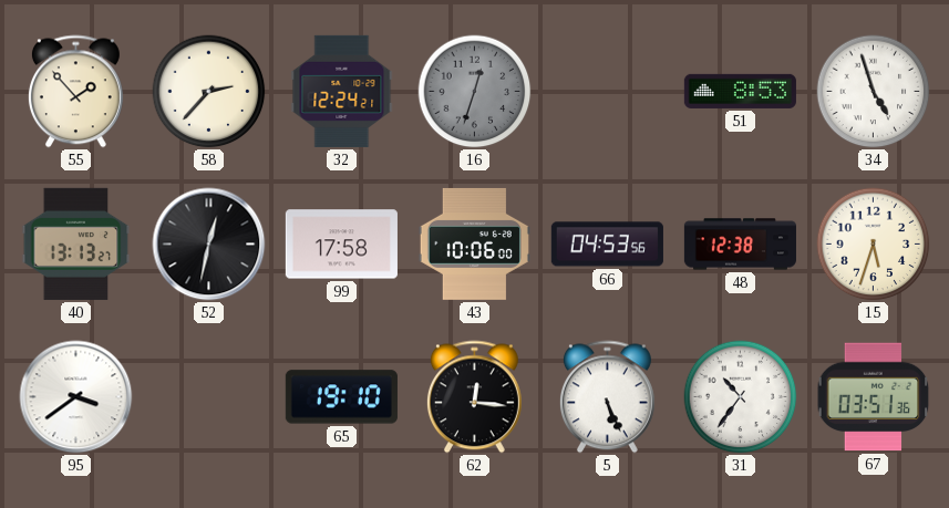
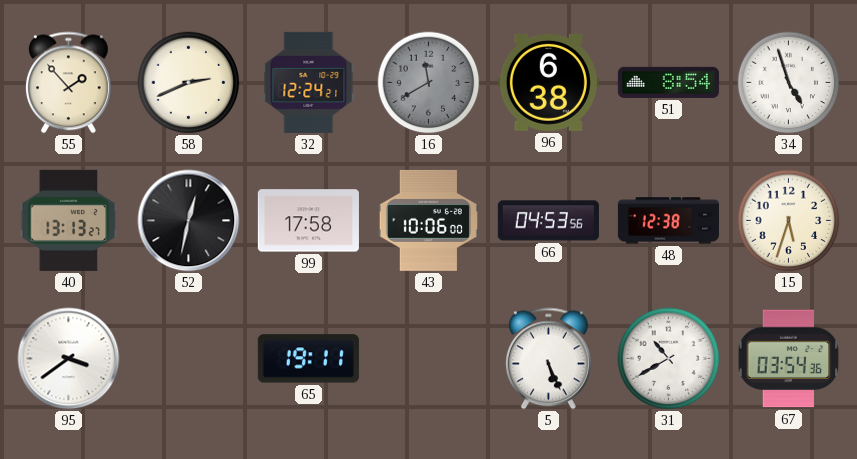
58: 2:37 -> 2:41
16: 12:33 -> 11:40
96: none -> 6:38
51: 8:53 -> 8:54
65: 19:10 -> 19:11
62: 12:16 -> none
31: 10:36 -> 10:40
67: 03:51 -> 03:54
